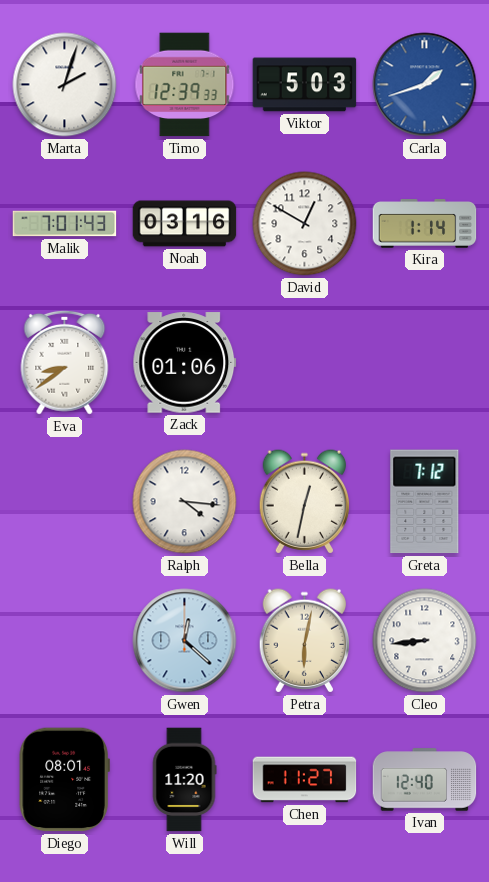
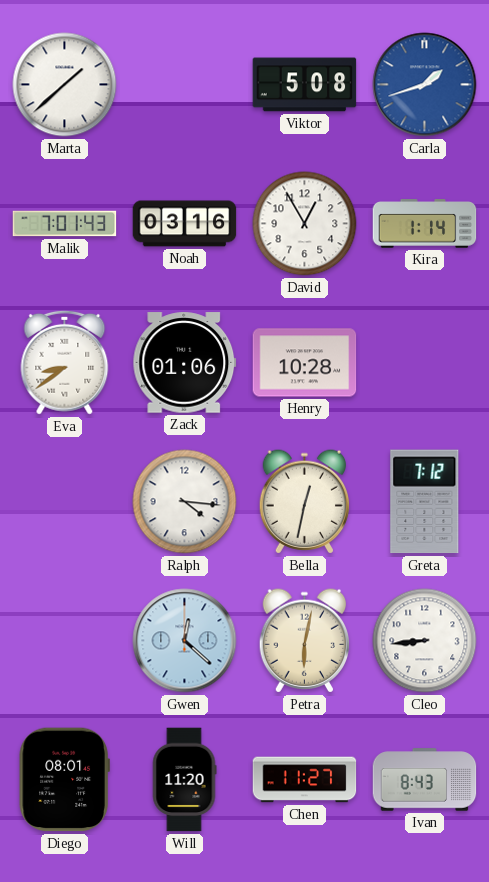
Marta: 2:03 -> 1:38
Timo: 12:39 -> none
Viktor: 5:03 -> 5:08
David: 12:50 -> 12:55
Henry: none -> 10:28
Ivan: 12:40 -> 8:43
